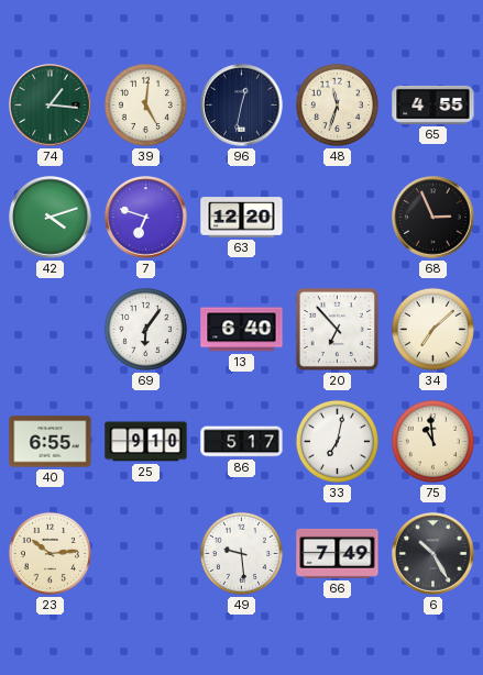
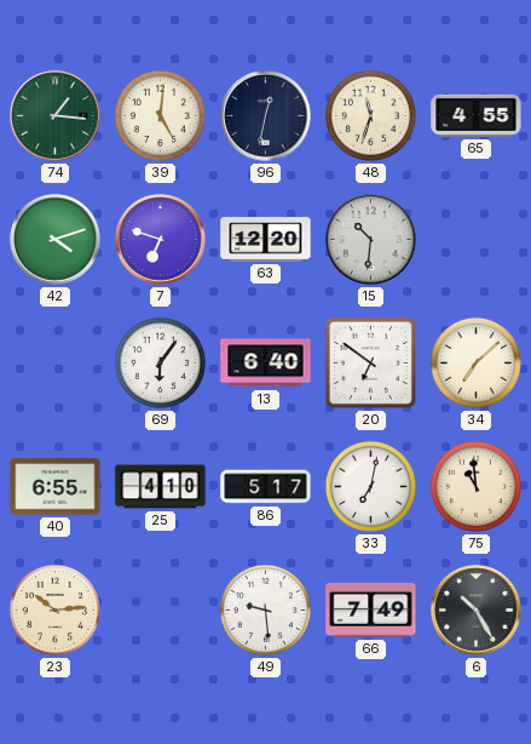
15: none -> 10:31
68: 2:56 -> none
20: 6:53 -> 6:51
25: 9:10 -> 4:10
